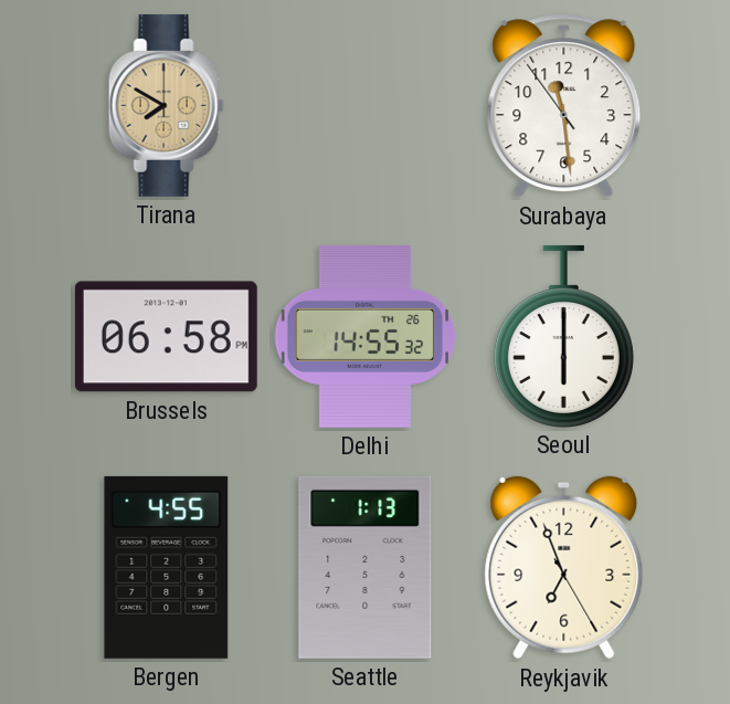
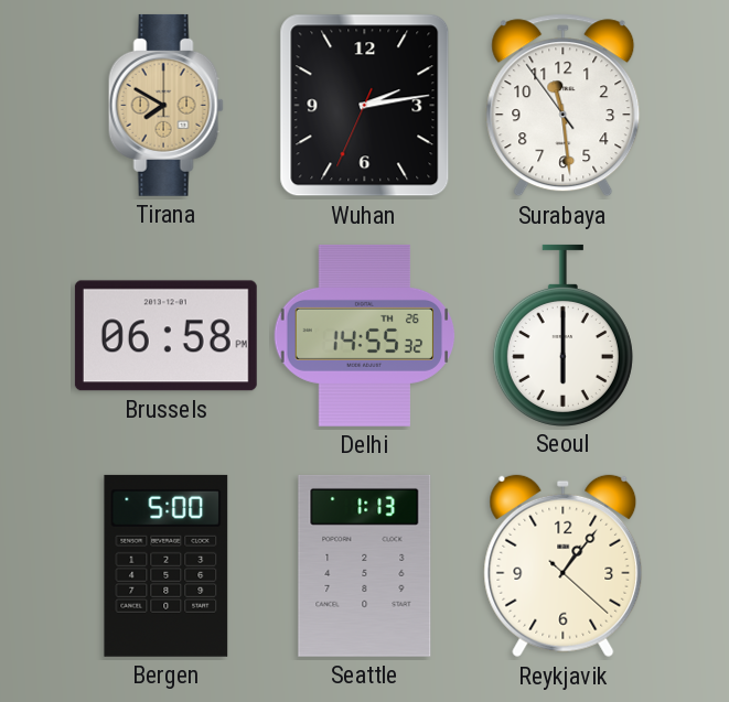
Wuhan: none -> 2:13
Bergen: 4:55 -> 5:00
Reykjavik: 6:56 -> 1:06
